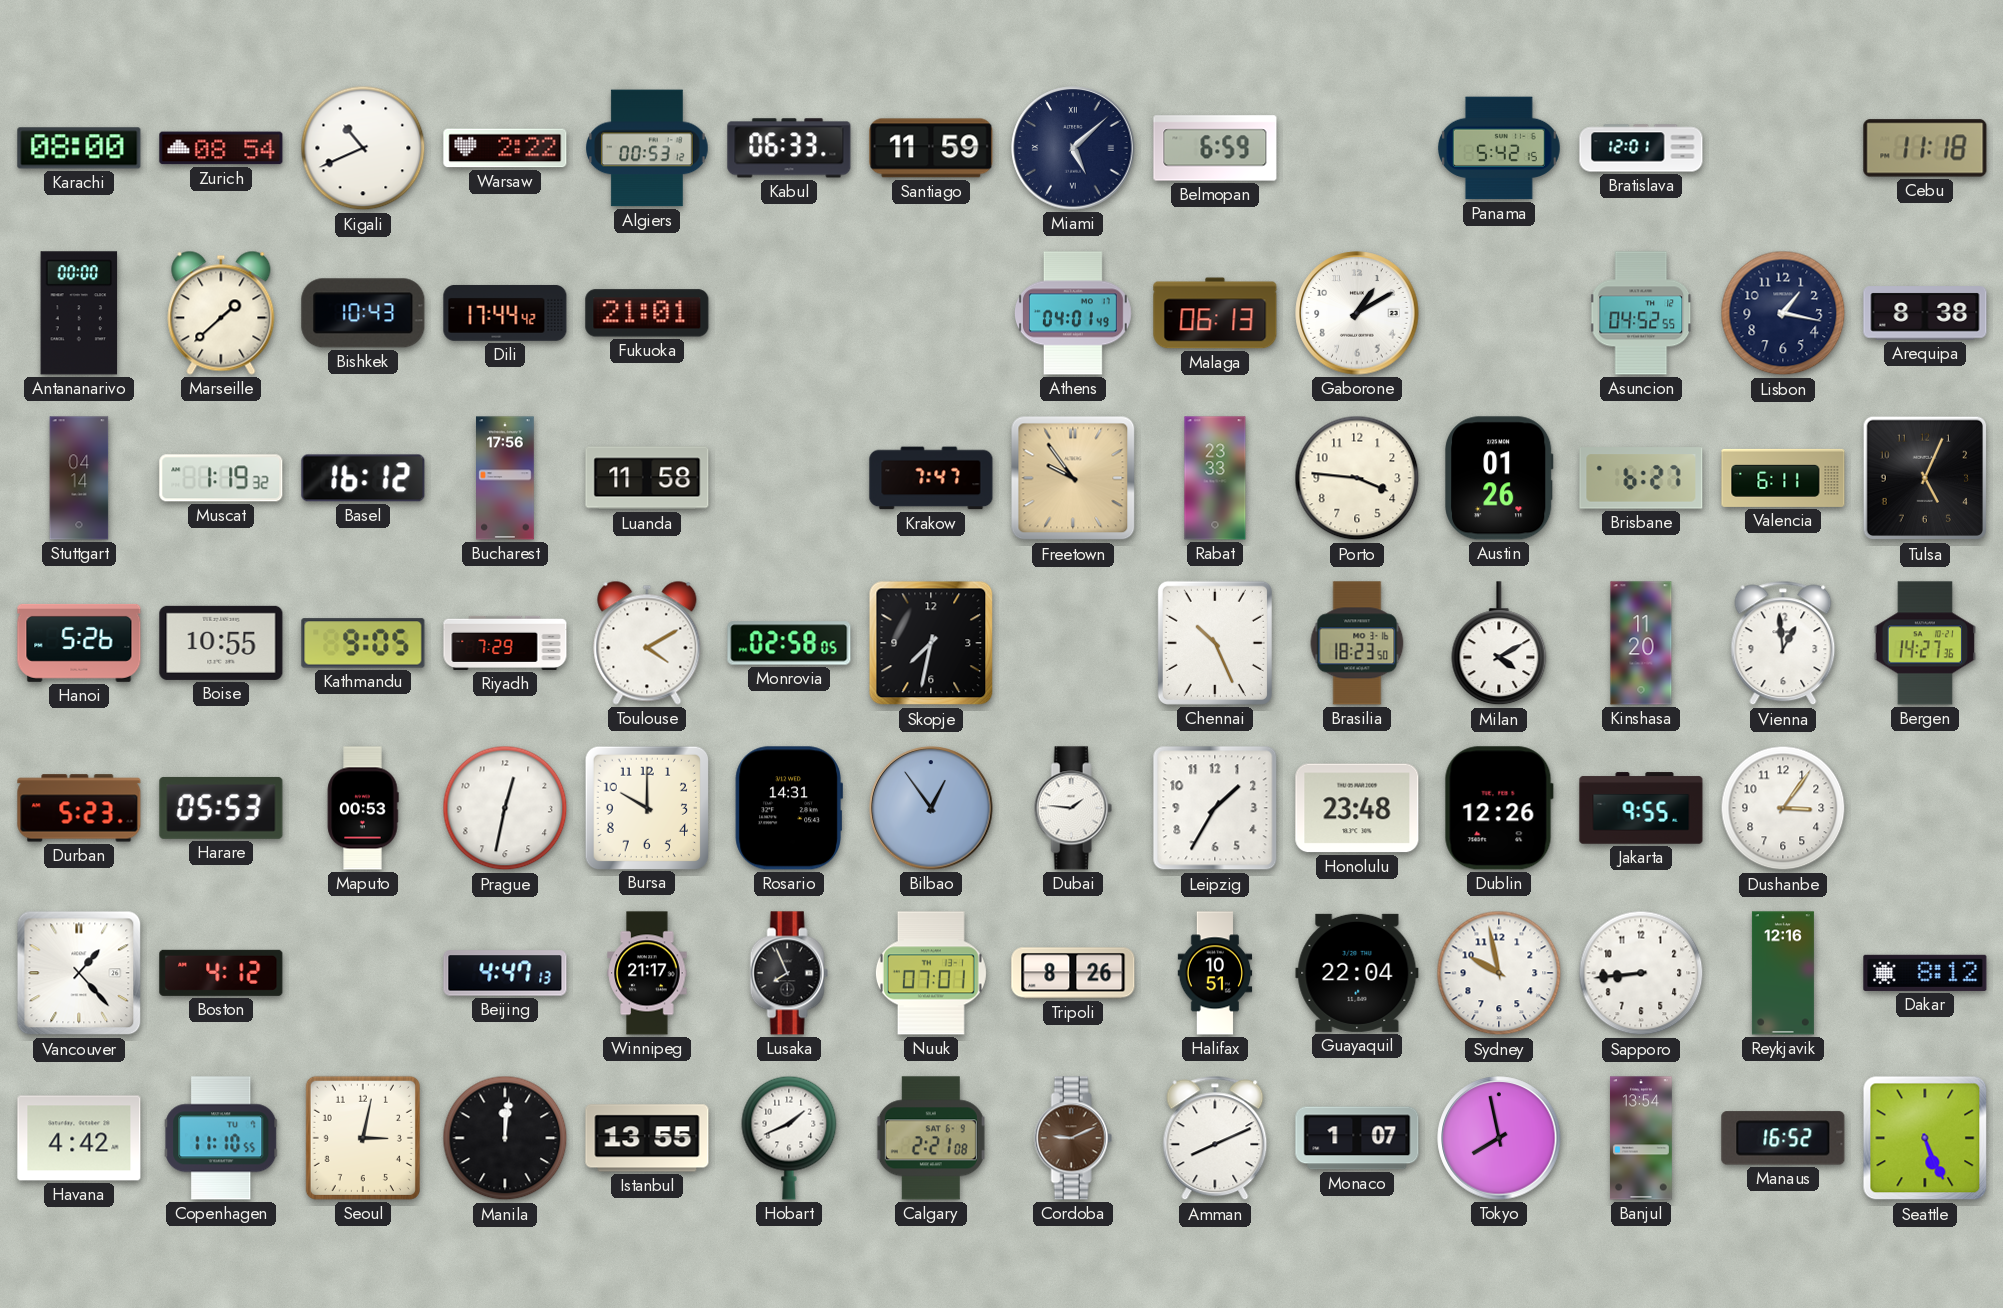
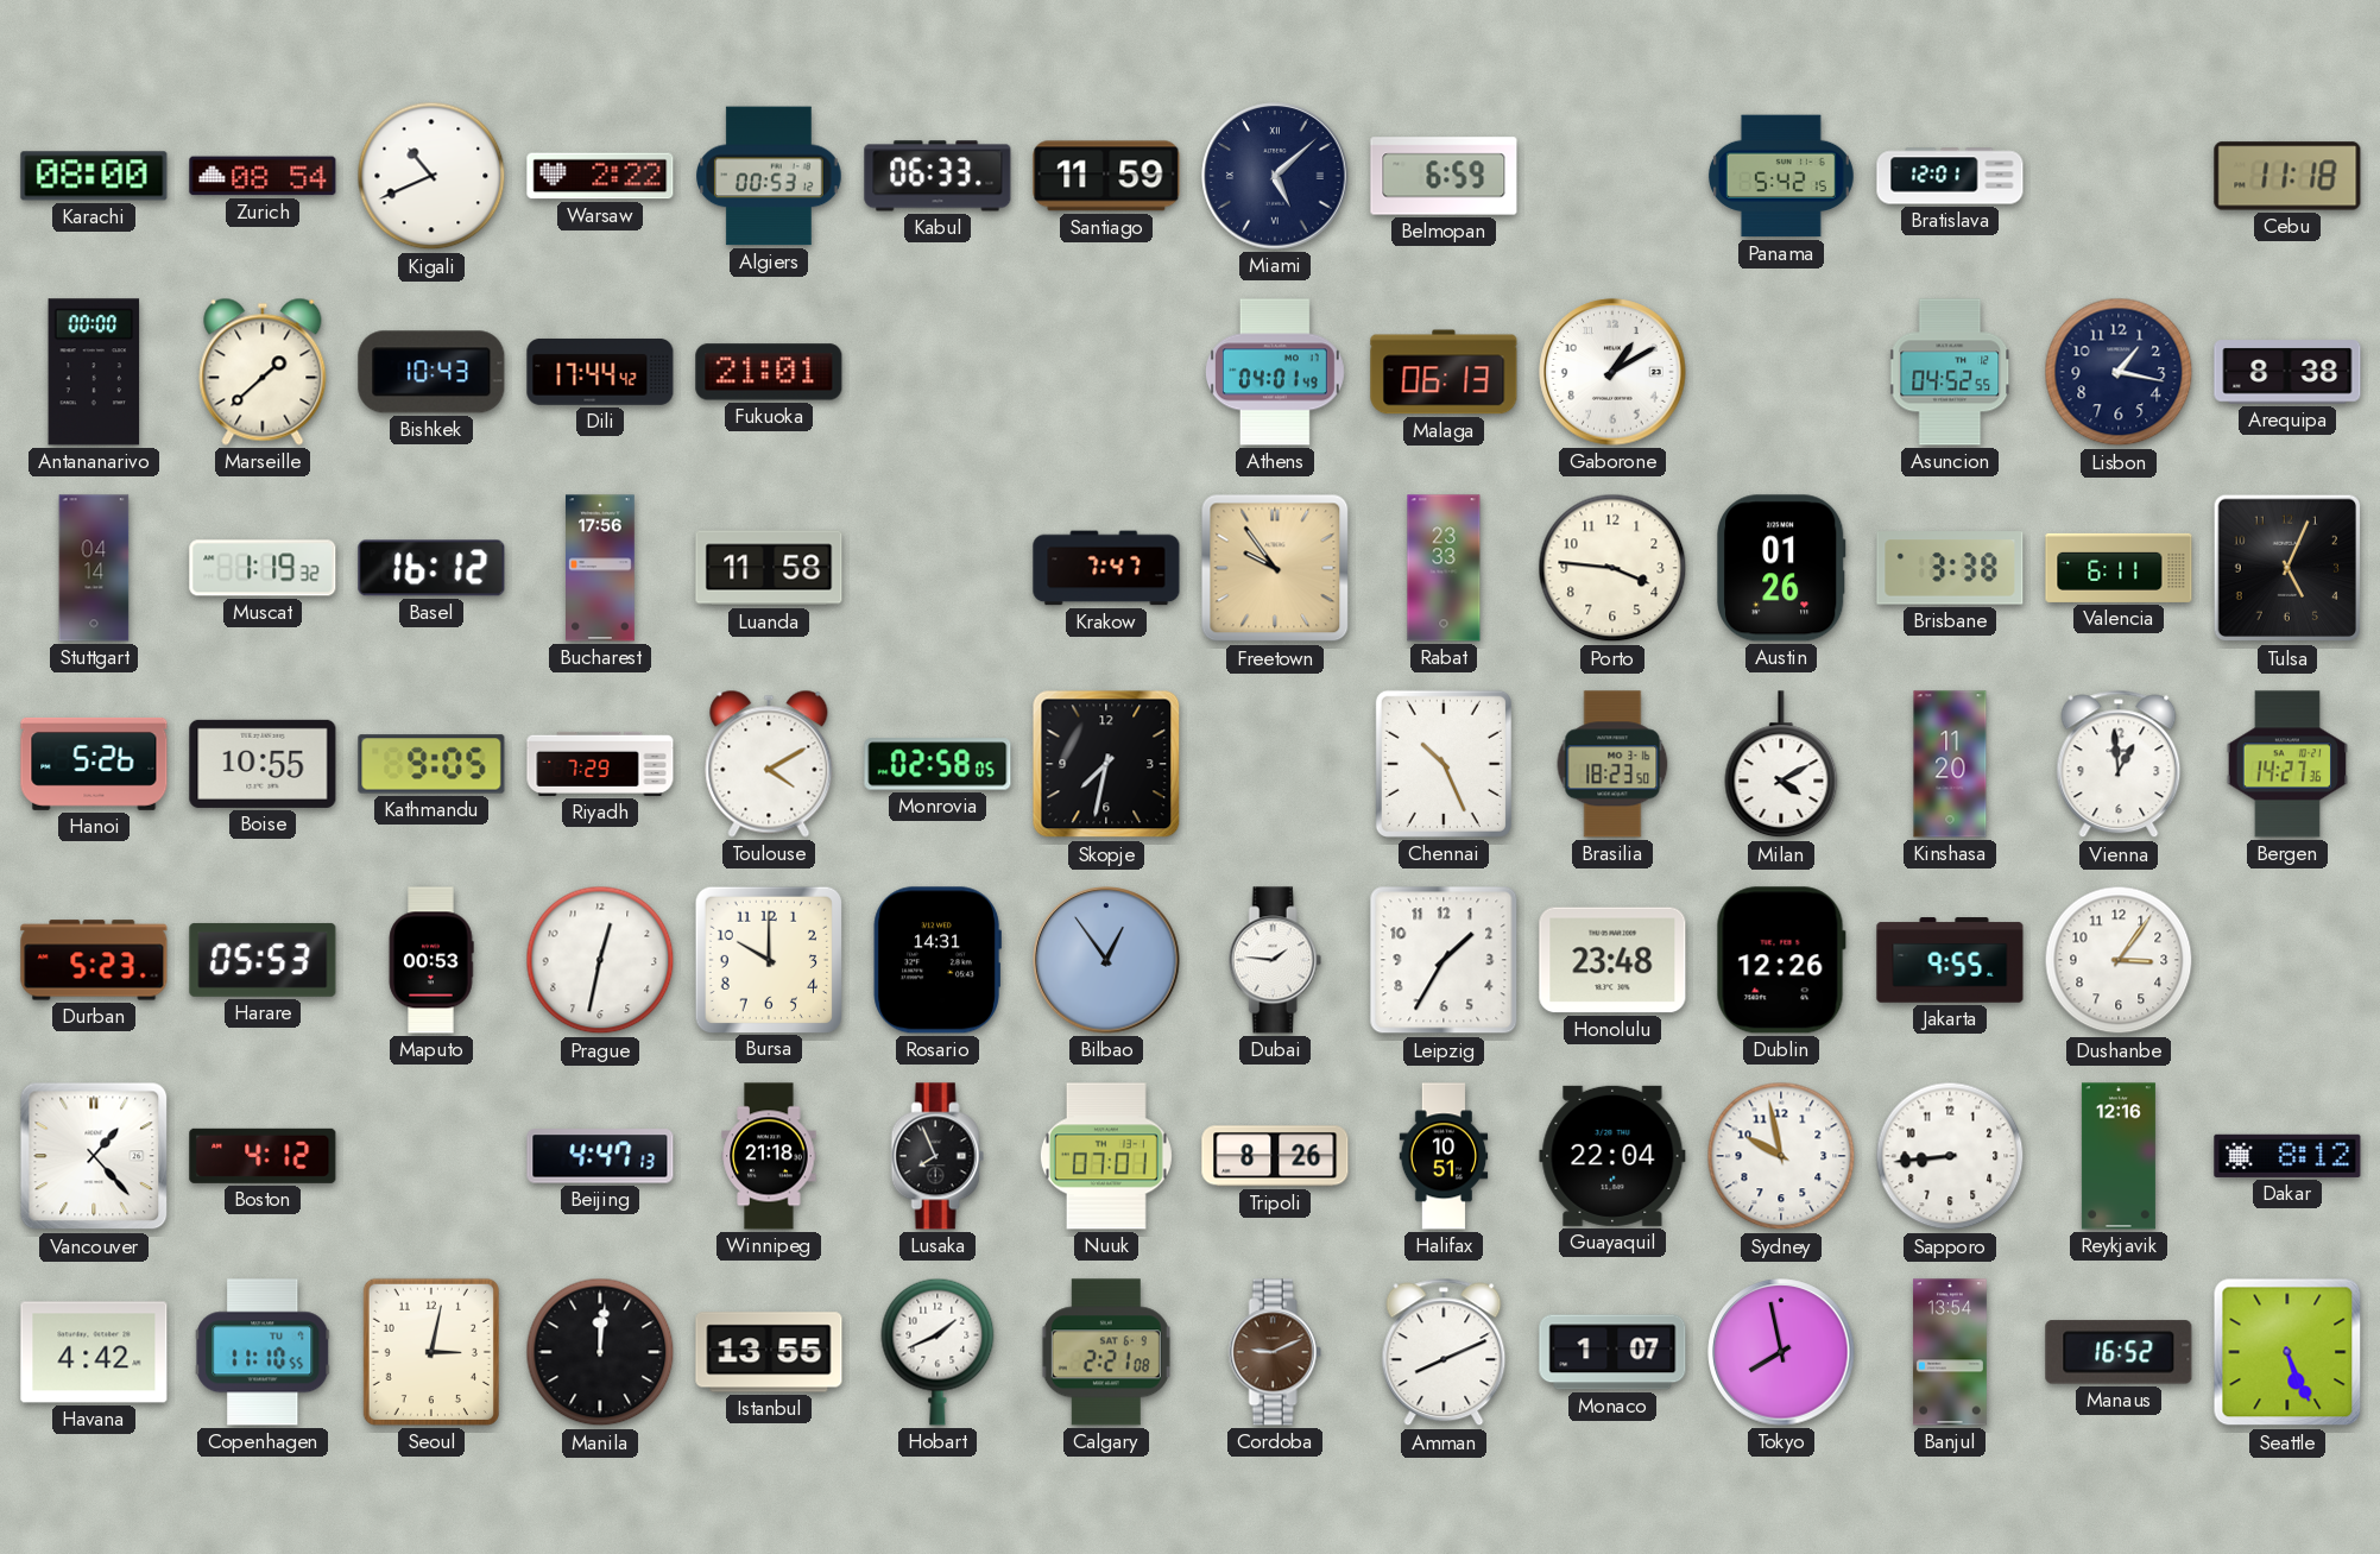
Brisbane: 6:27 -> 3:38
Winnipeg: 21:17 -> 21:18
